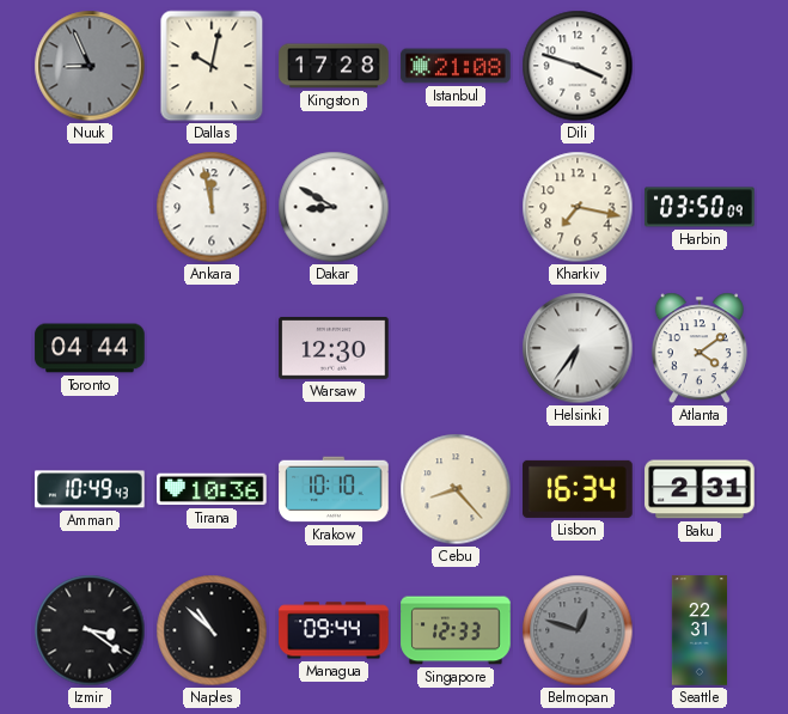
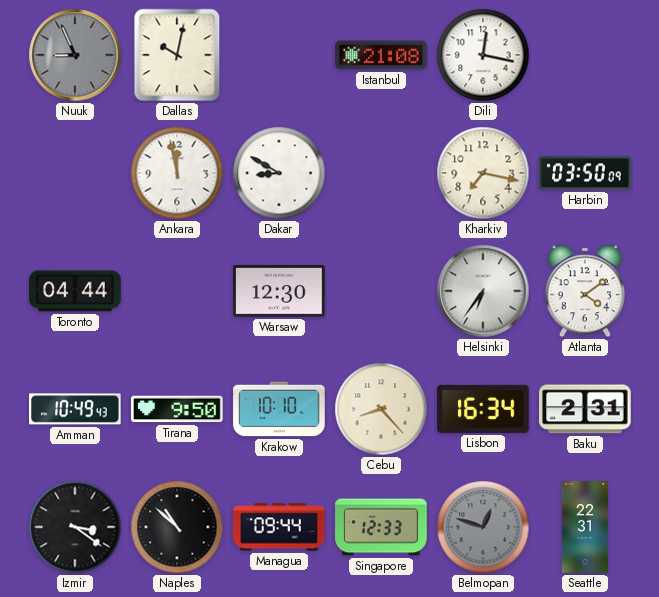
Kingston: 17:28 -> none
Dili: 3:48 -> 12:17
Tirana: 10:36 -> 9:50
